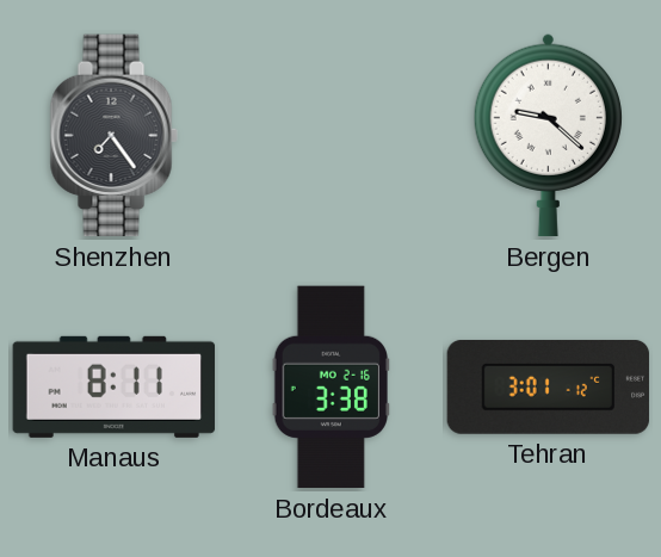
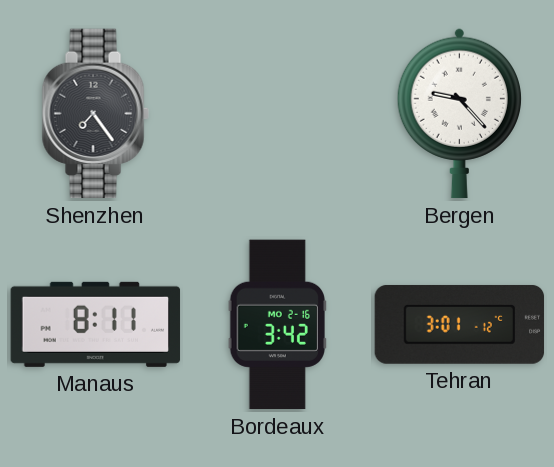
Bergen: 9:22 -> 9:23
Bordeaux: 3:38 -> 3:42
